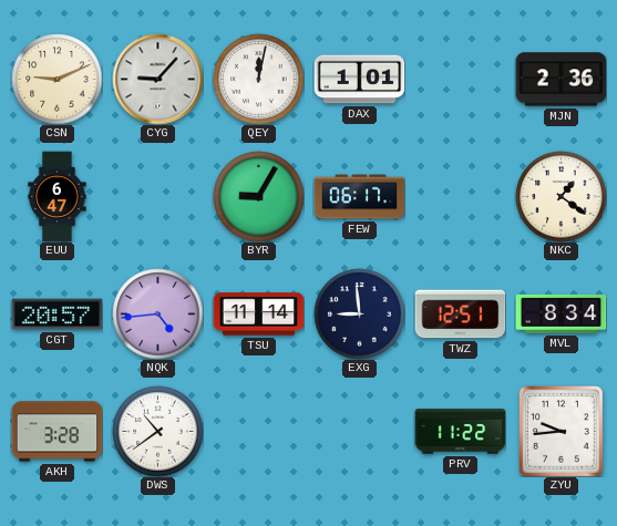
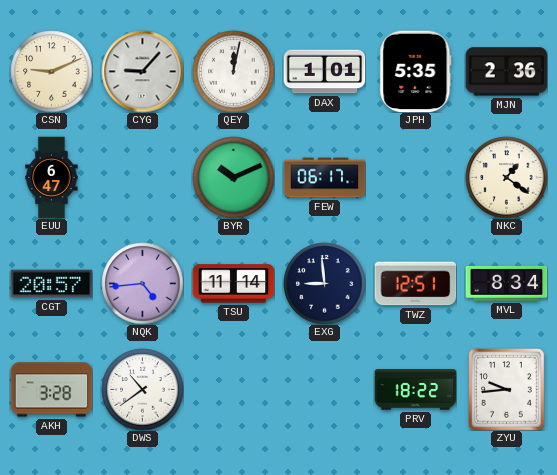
JPH: none -> 5:35
BYR: 9:05 -> 10:11
PRV: 11:22 -> 18:22
